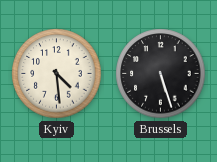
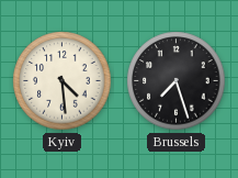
Brussels: 5:27 -> 7:27
